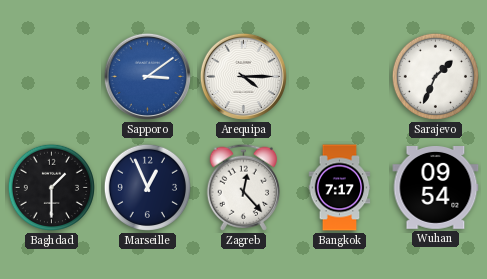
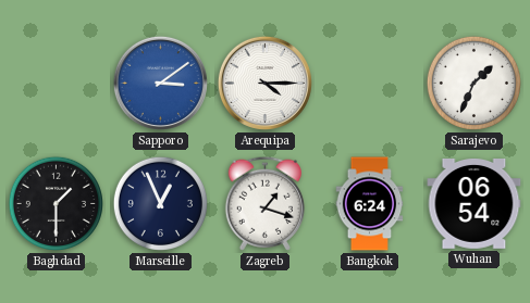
Zagreb: 12:23 -> 1:18
Bangkok: 7:17 -> 6:24
Wuhan: 09:54 -> 06:54
